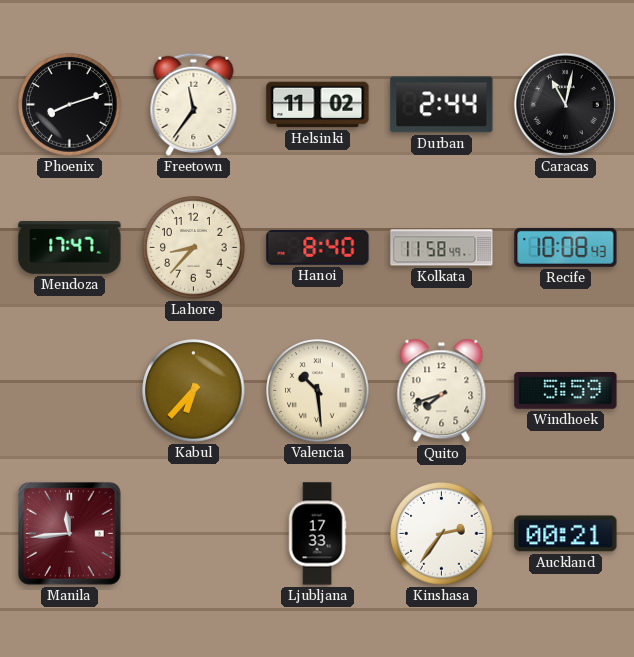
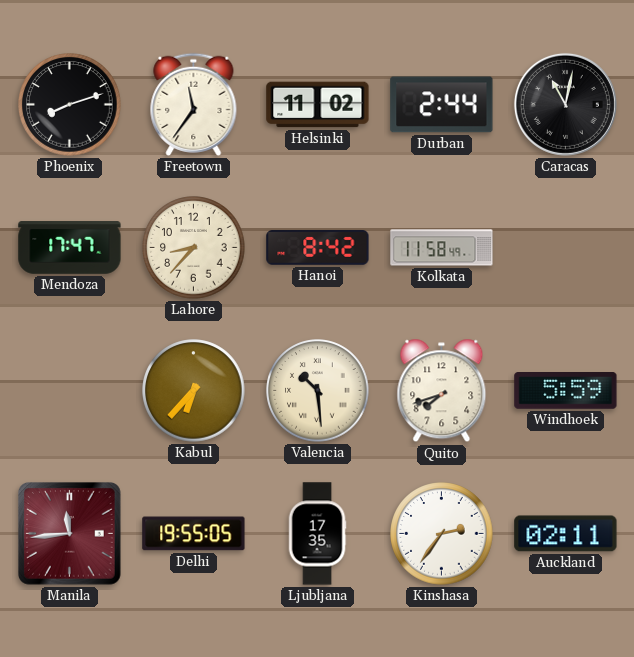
Hanoi: 8:40 -> 8:42
Recife: 10:08 -> none
Delhi: none -> 19:55
Ljubljana: 17:33 -> 17:35
Auckland: 00:21 -> 02:11
